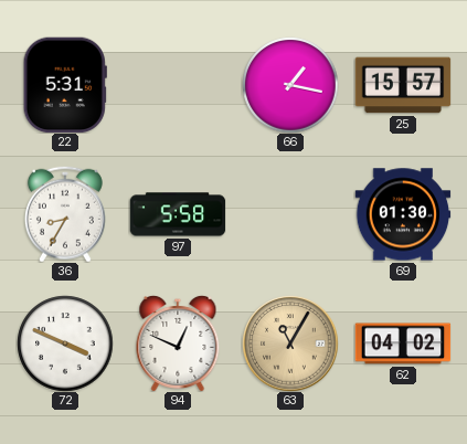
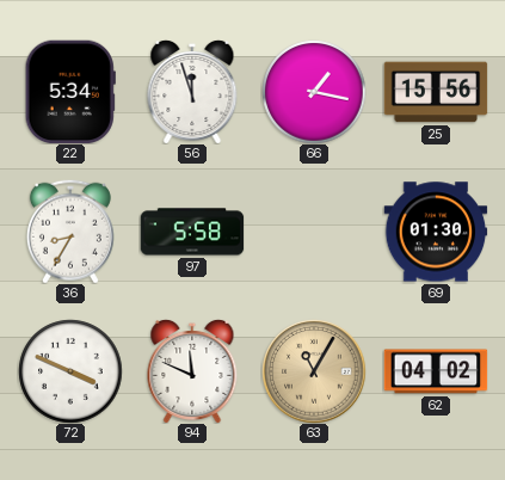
22: 5:31 -> 5:34
56: none -> 11:57
25: 15:57 -> 15:56
94: 12:49 -> 11:49
